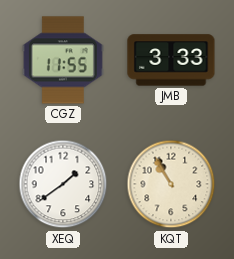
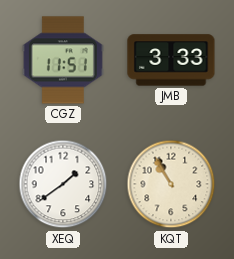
CGZ: 11:55 -> 11:51
